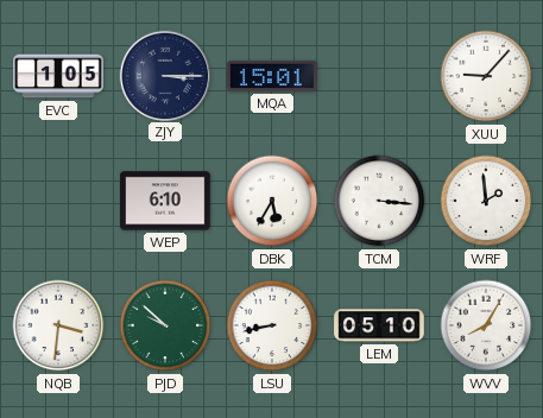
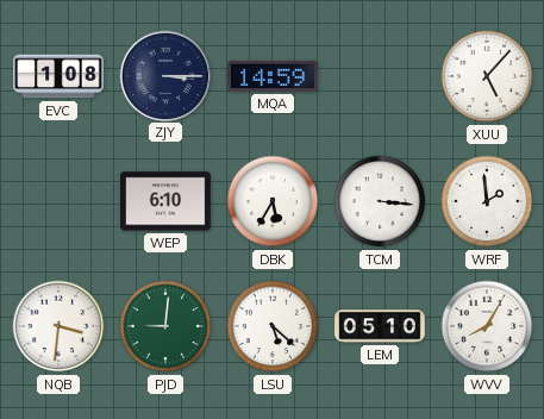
EVC: 1:05 -> 1:08
MQA: 15:01 -> 14:59
XUU: 9:07 -> 5:07
PJD: 9:52 -> 9:01
LSU: 8:43 -> 5:22
